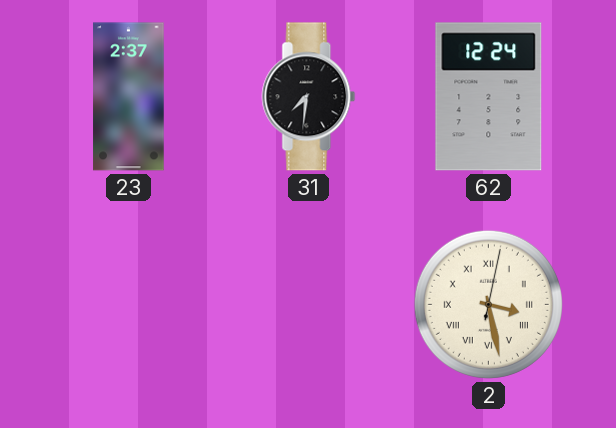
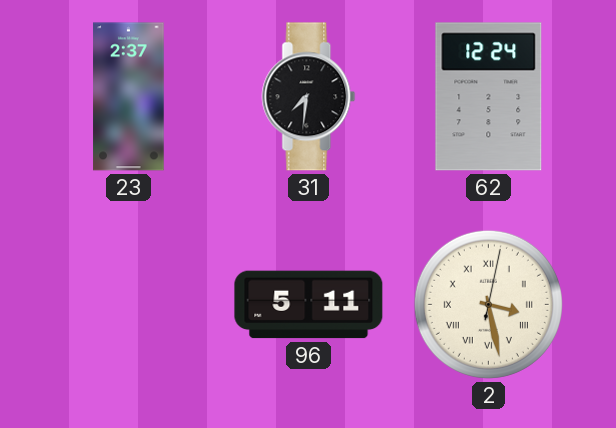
96: none -> 5:11
